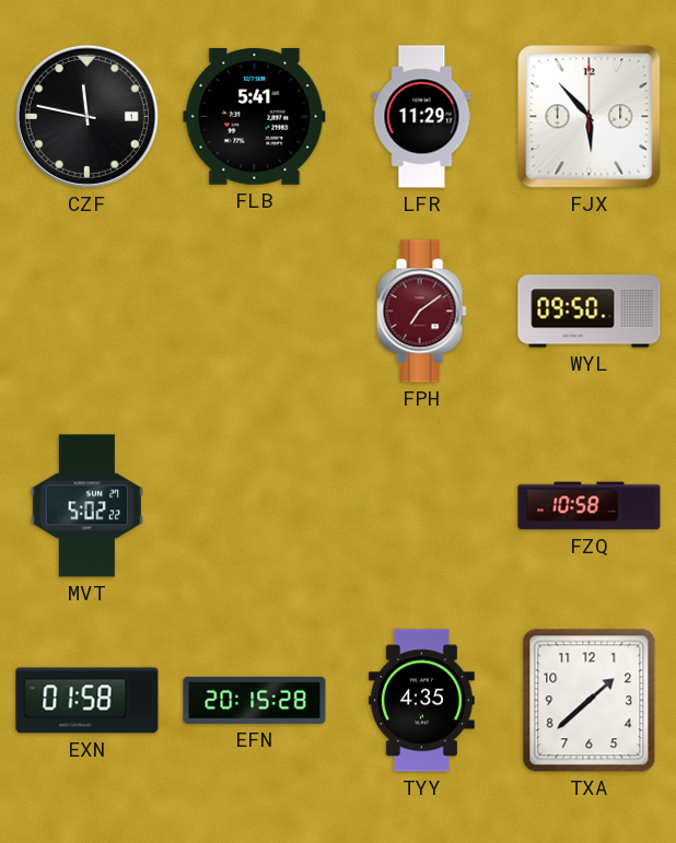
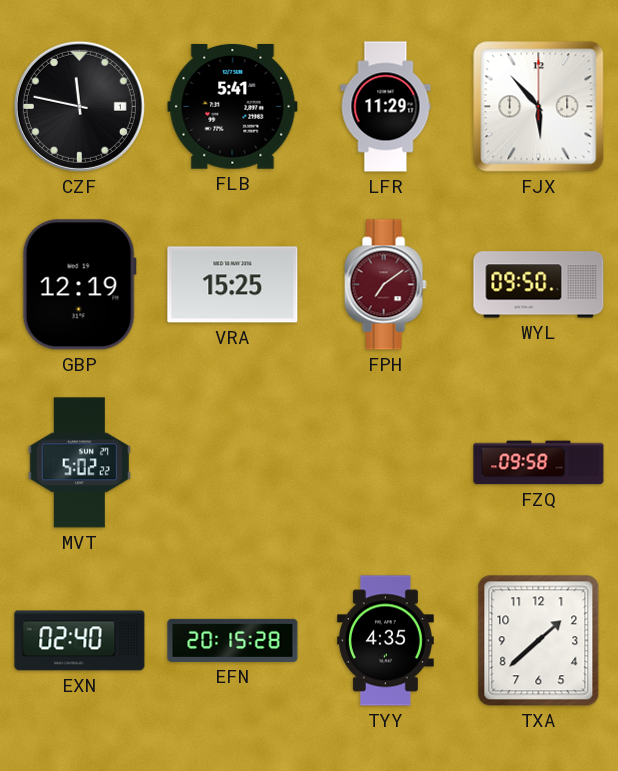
GBP: none -> 12:19
VRA: none -> 15:25
FZQ: 10:58 -> 09:58
EXN: 01:58 -> 02:40
